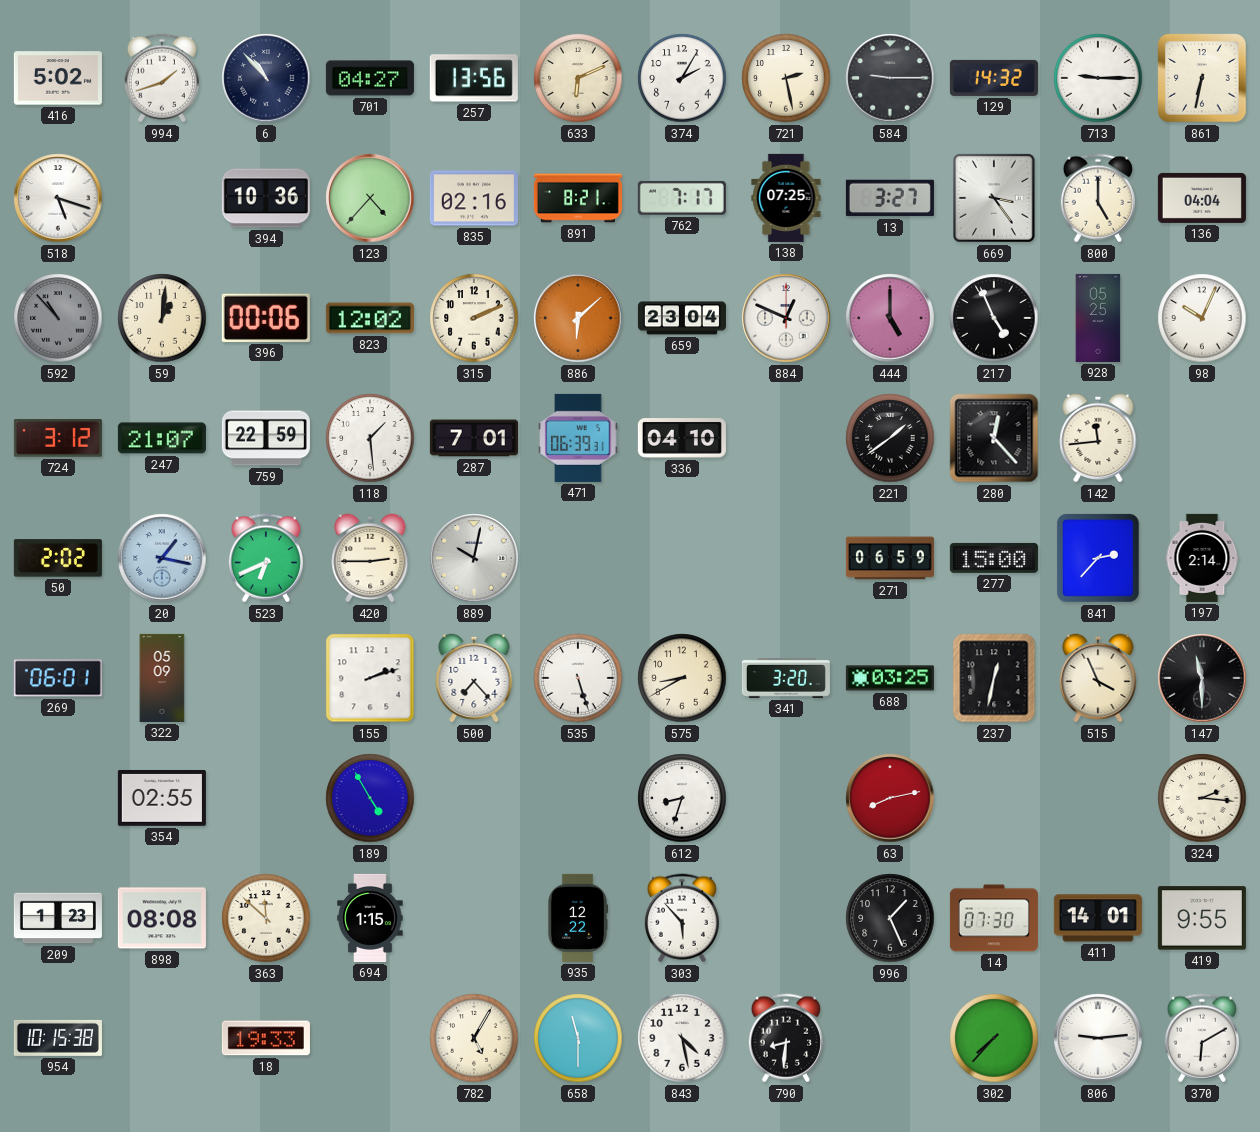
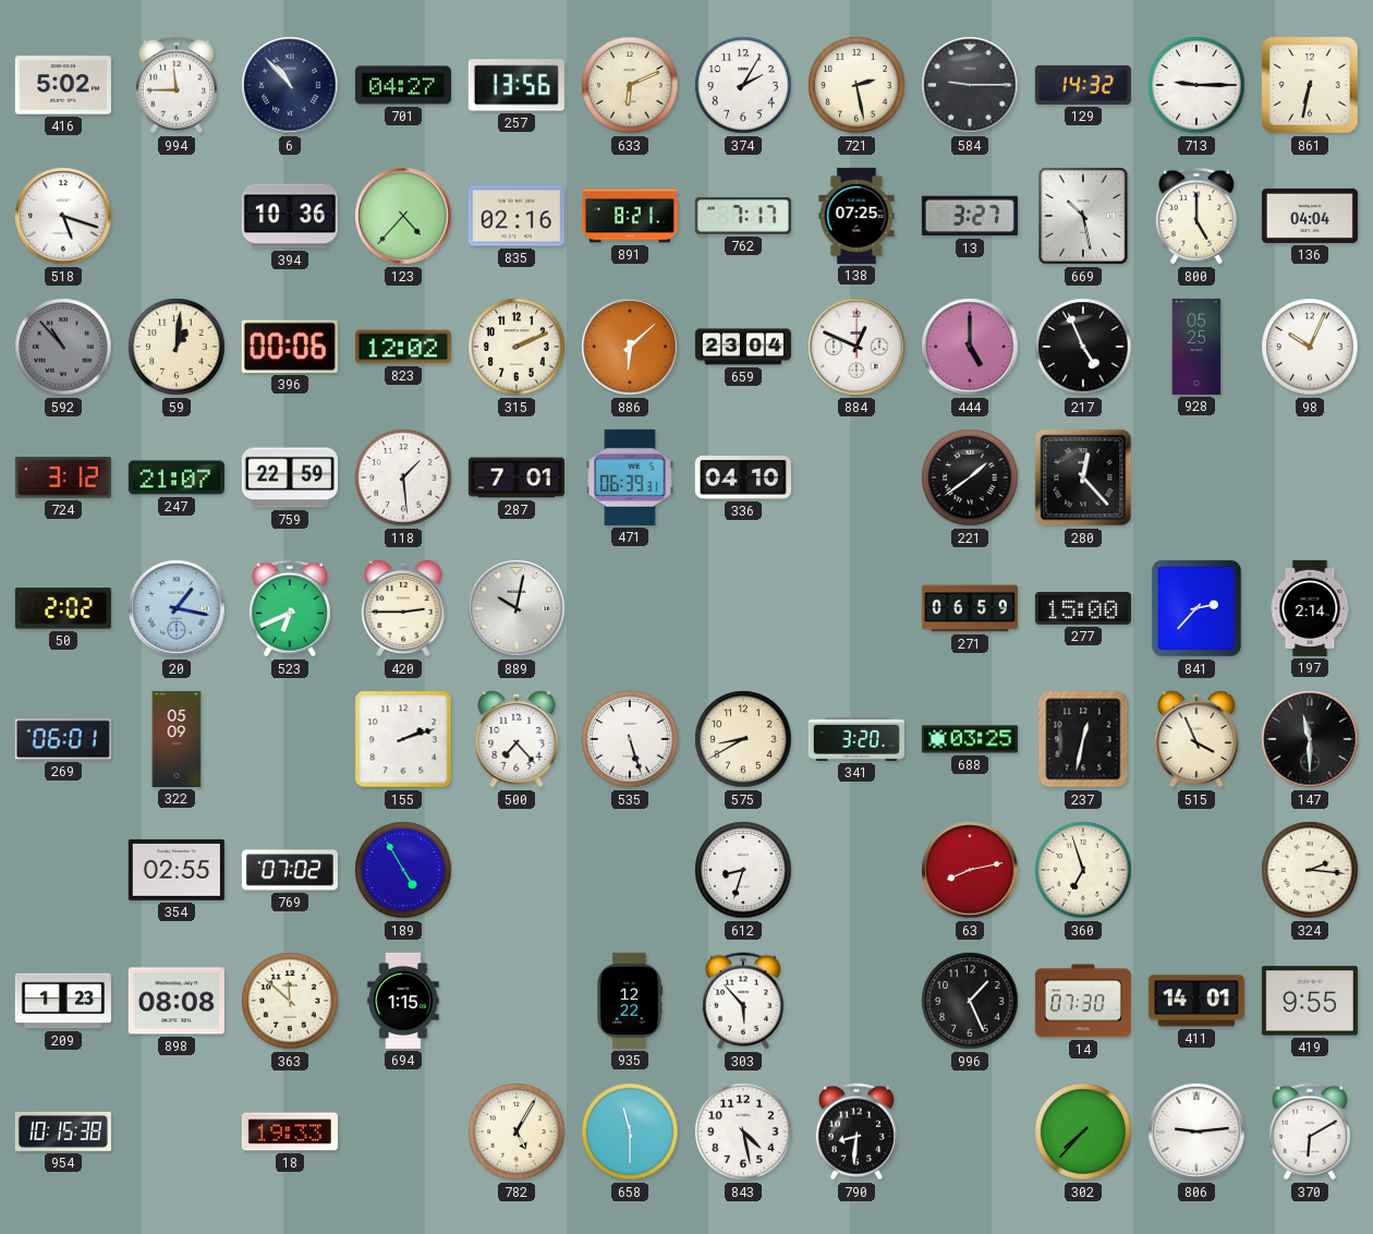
994: 1:42 -> 11:45
669: 3:24 -> 10:28
142: 11:44 -> none
769: none -> 07:02
360: none -> 6:57
